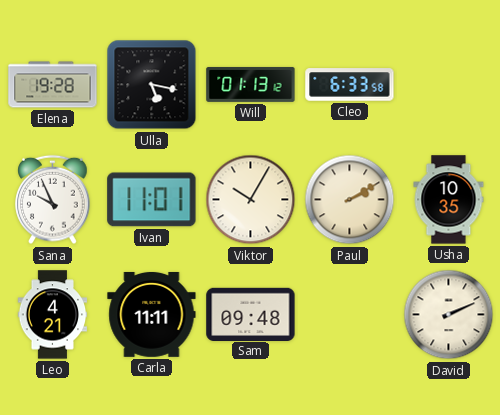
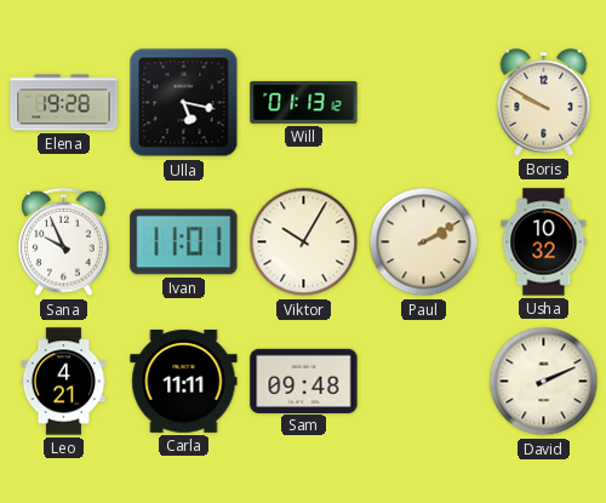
Cleo: 6:33 -> none
Boris: none -> 9:50
Usha: 10:35 -> 10:32
